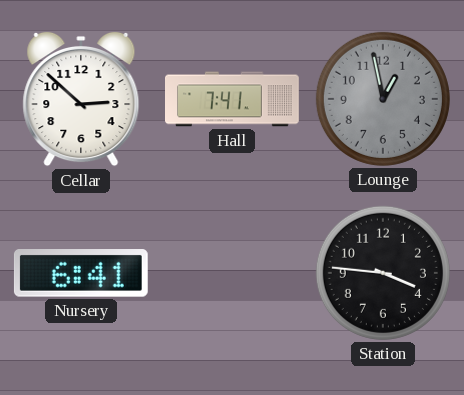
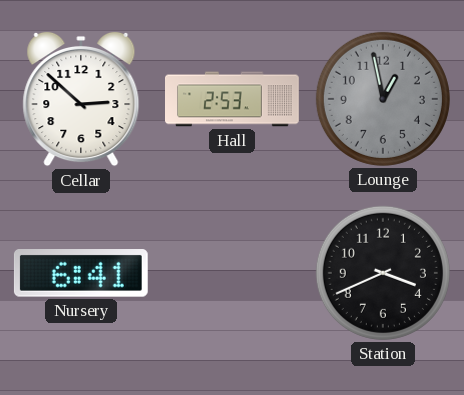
Hall: 7:41 -> 2:53
Station: 3:46 -> 3:41
